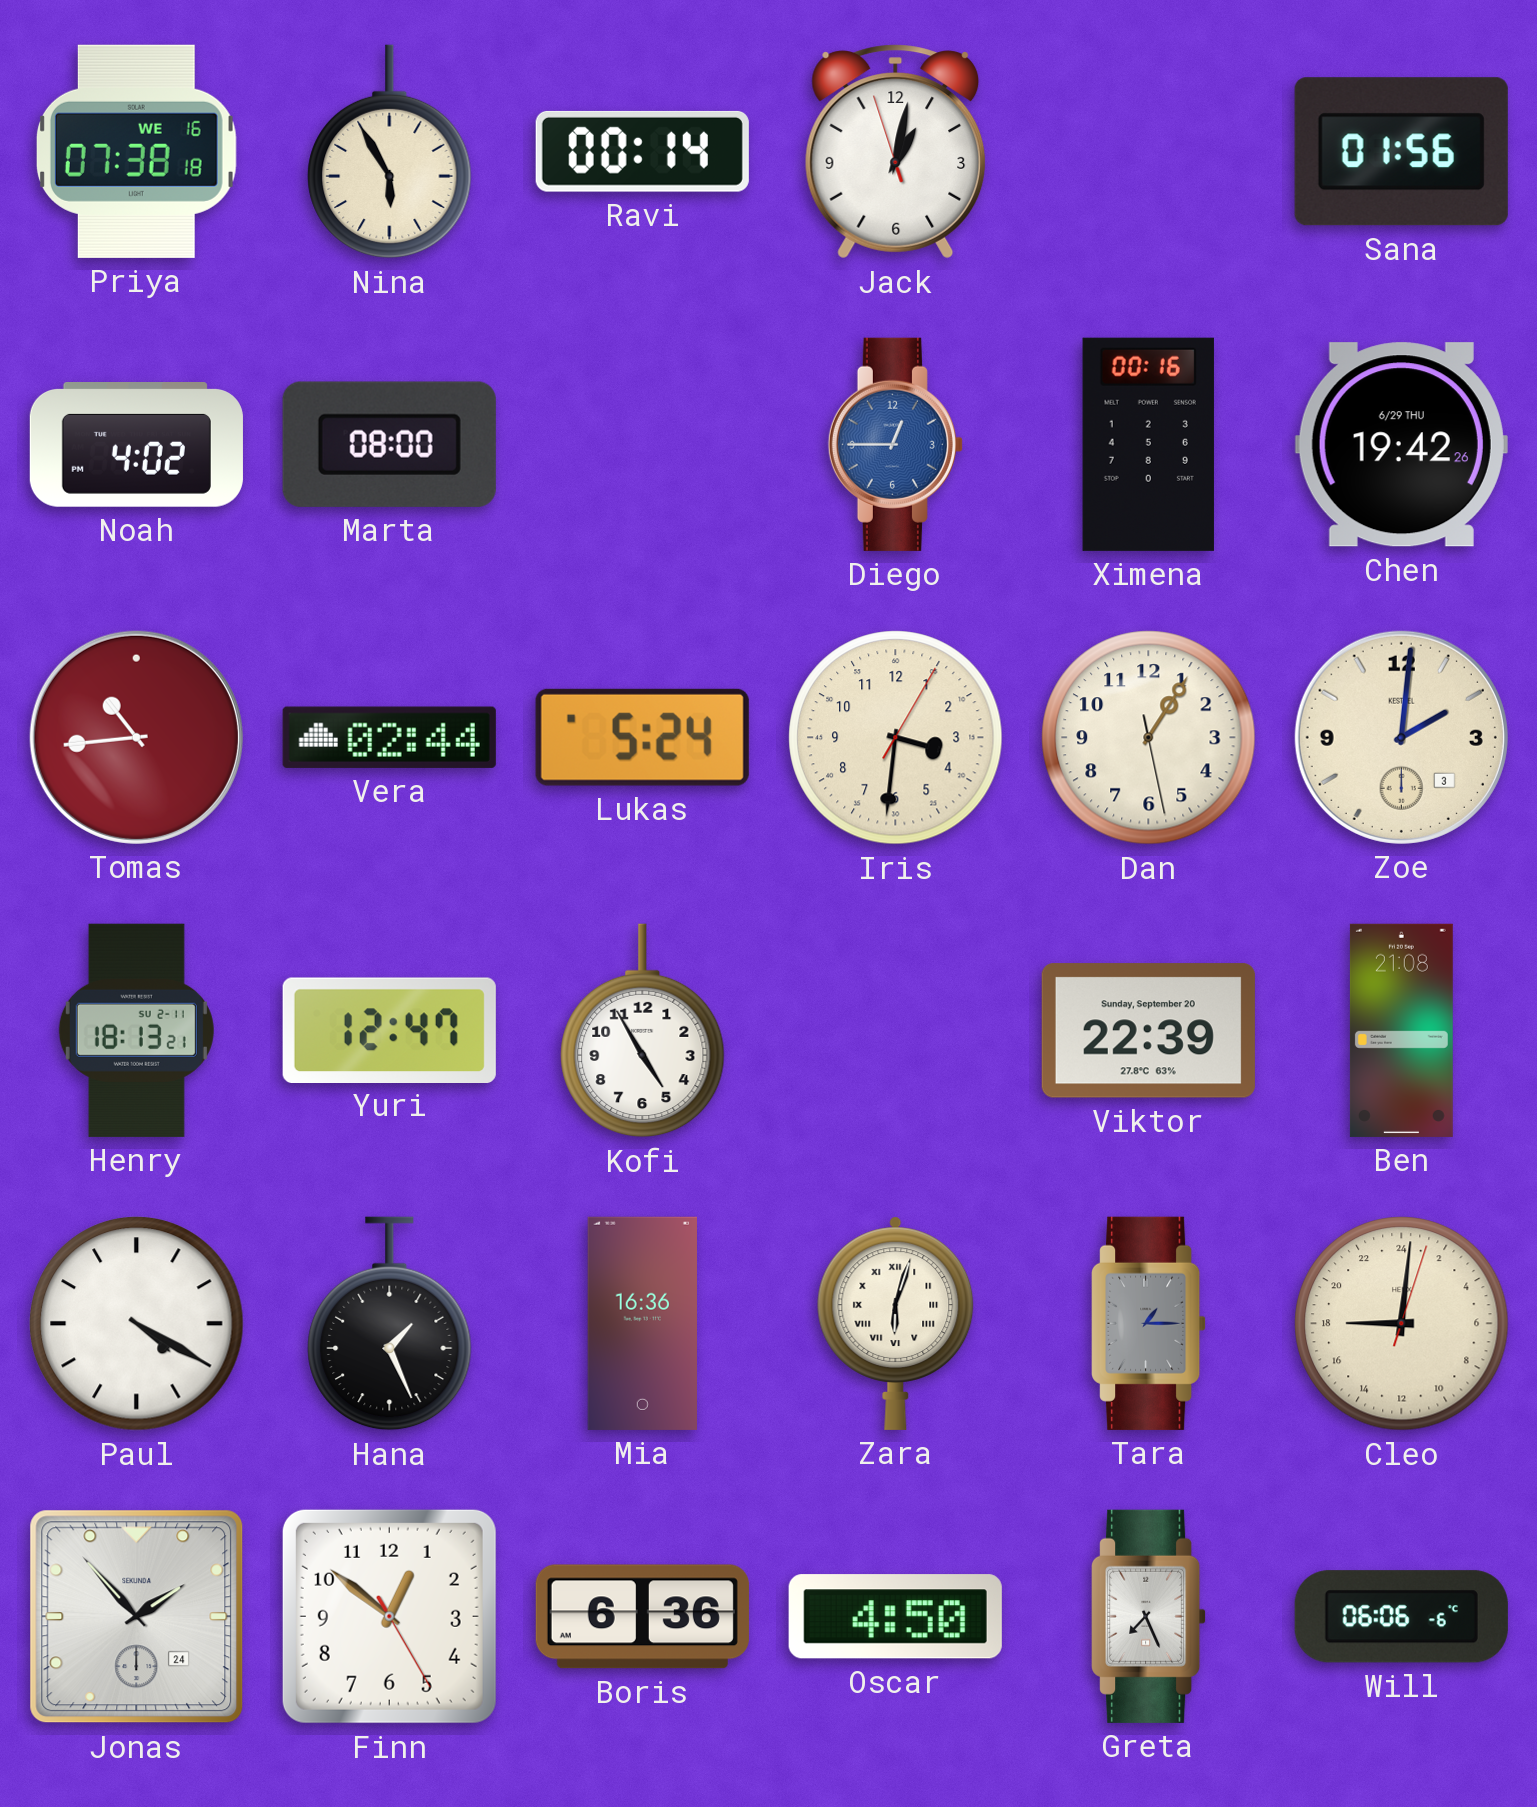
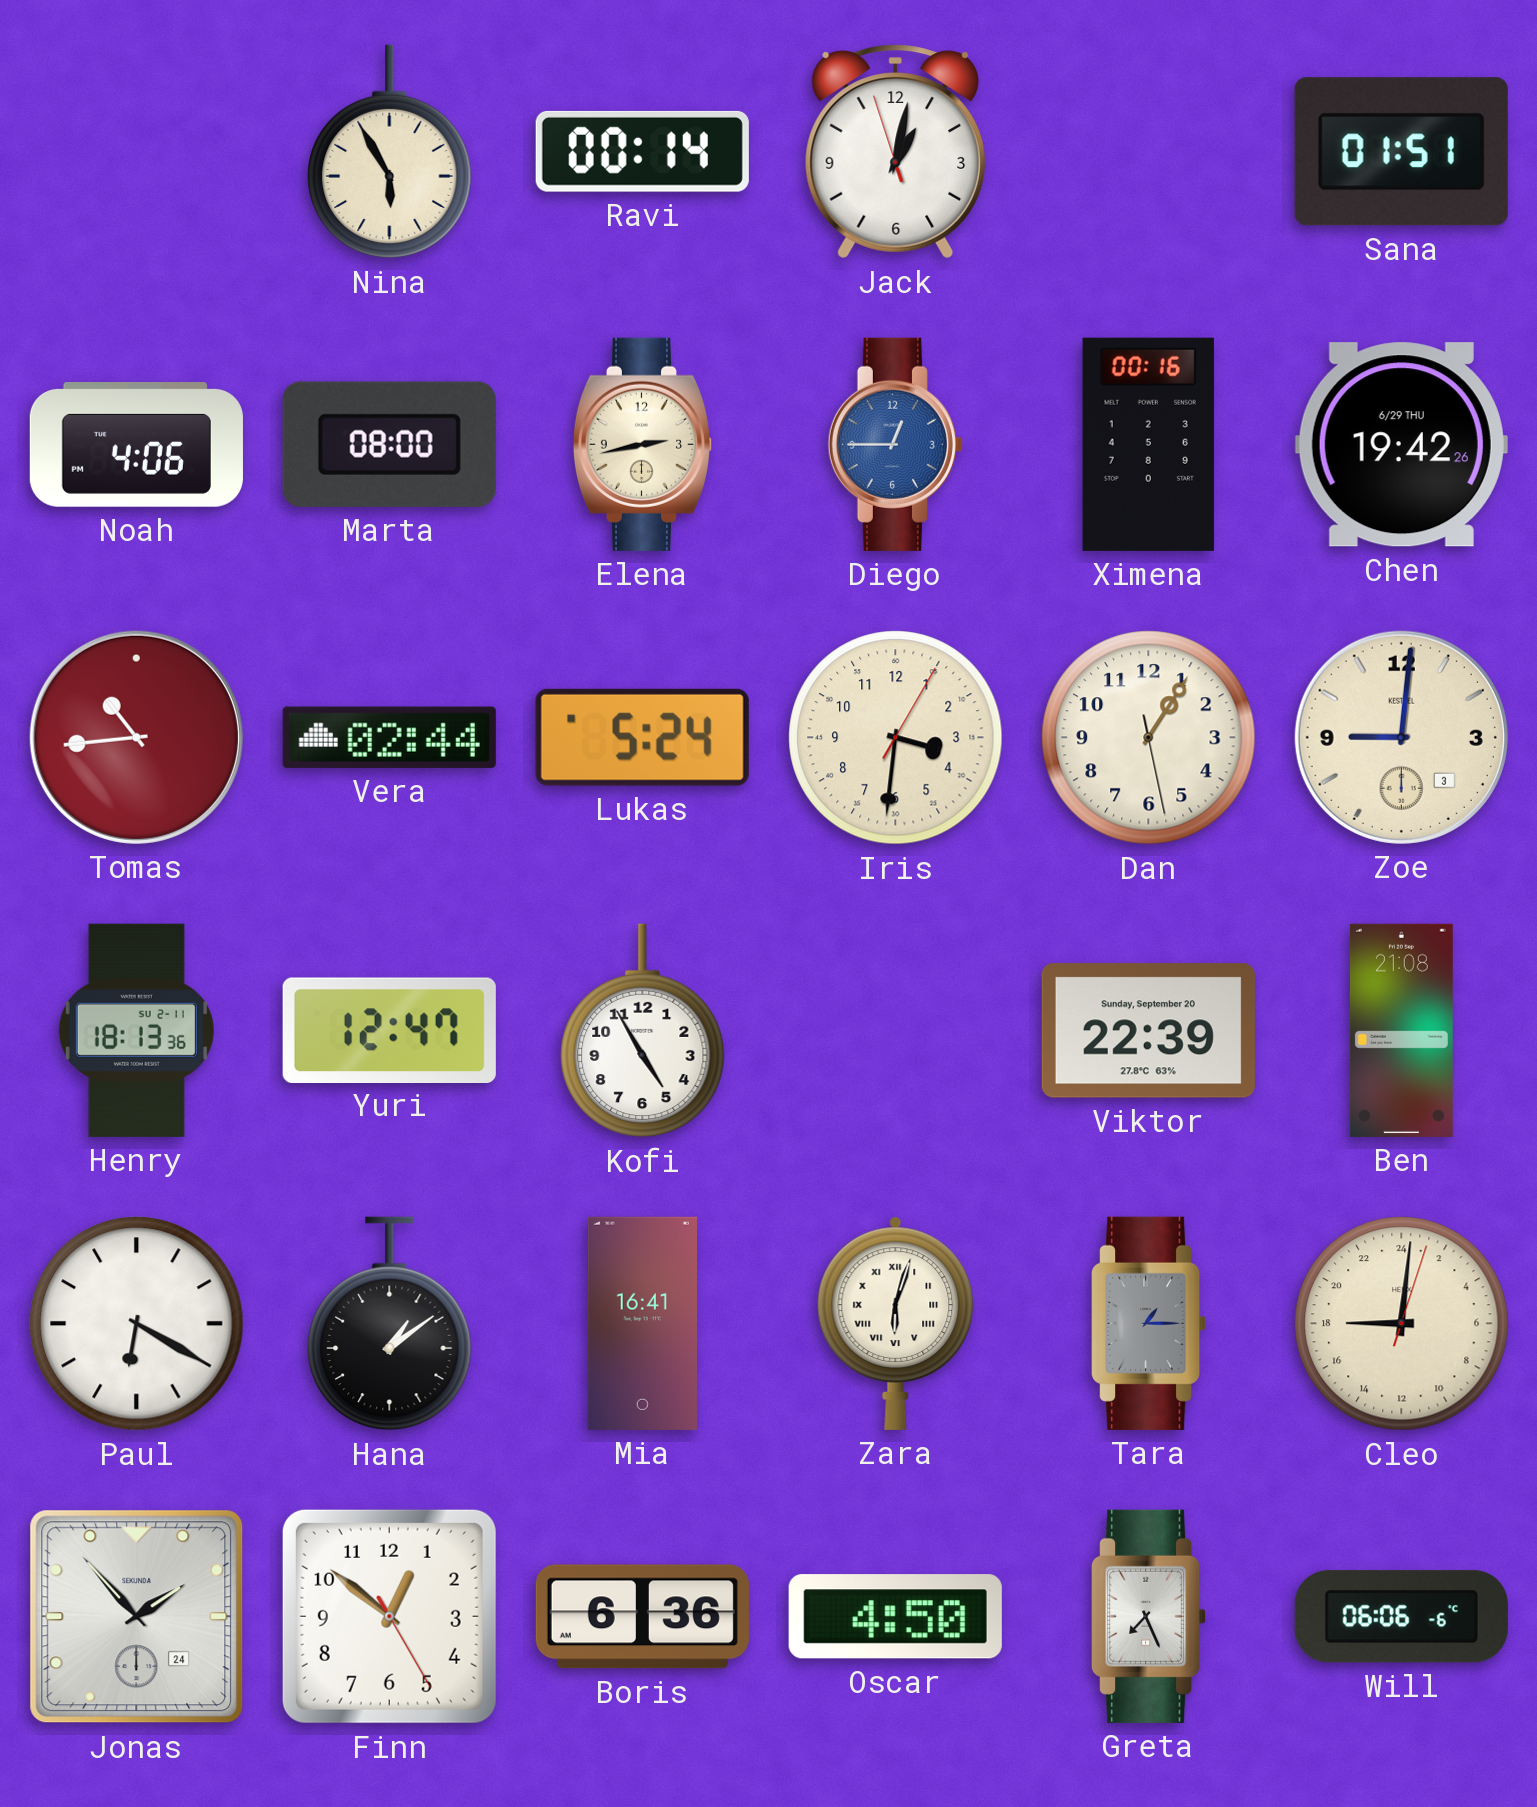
Priya: 07:38 -> none
Sana: 01:56 -> 01:51
Noah: 4:02 -> 4:06
Elena: none -> 2:43
Zoe: 2:01 -> 9:01
Henry: 18:13:21 -> 18:13:36
Paul: 4:20 -> 6:20
Hana: 1:26 -> 1:09
Mia: 16:36 -> 16:41
